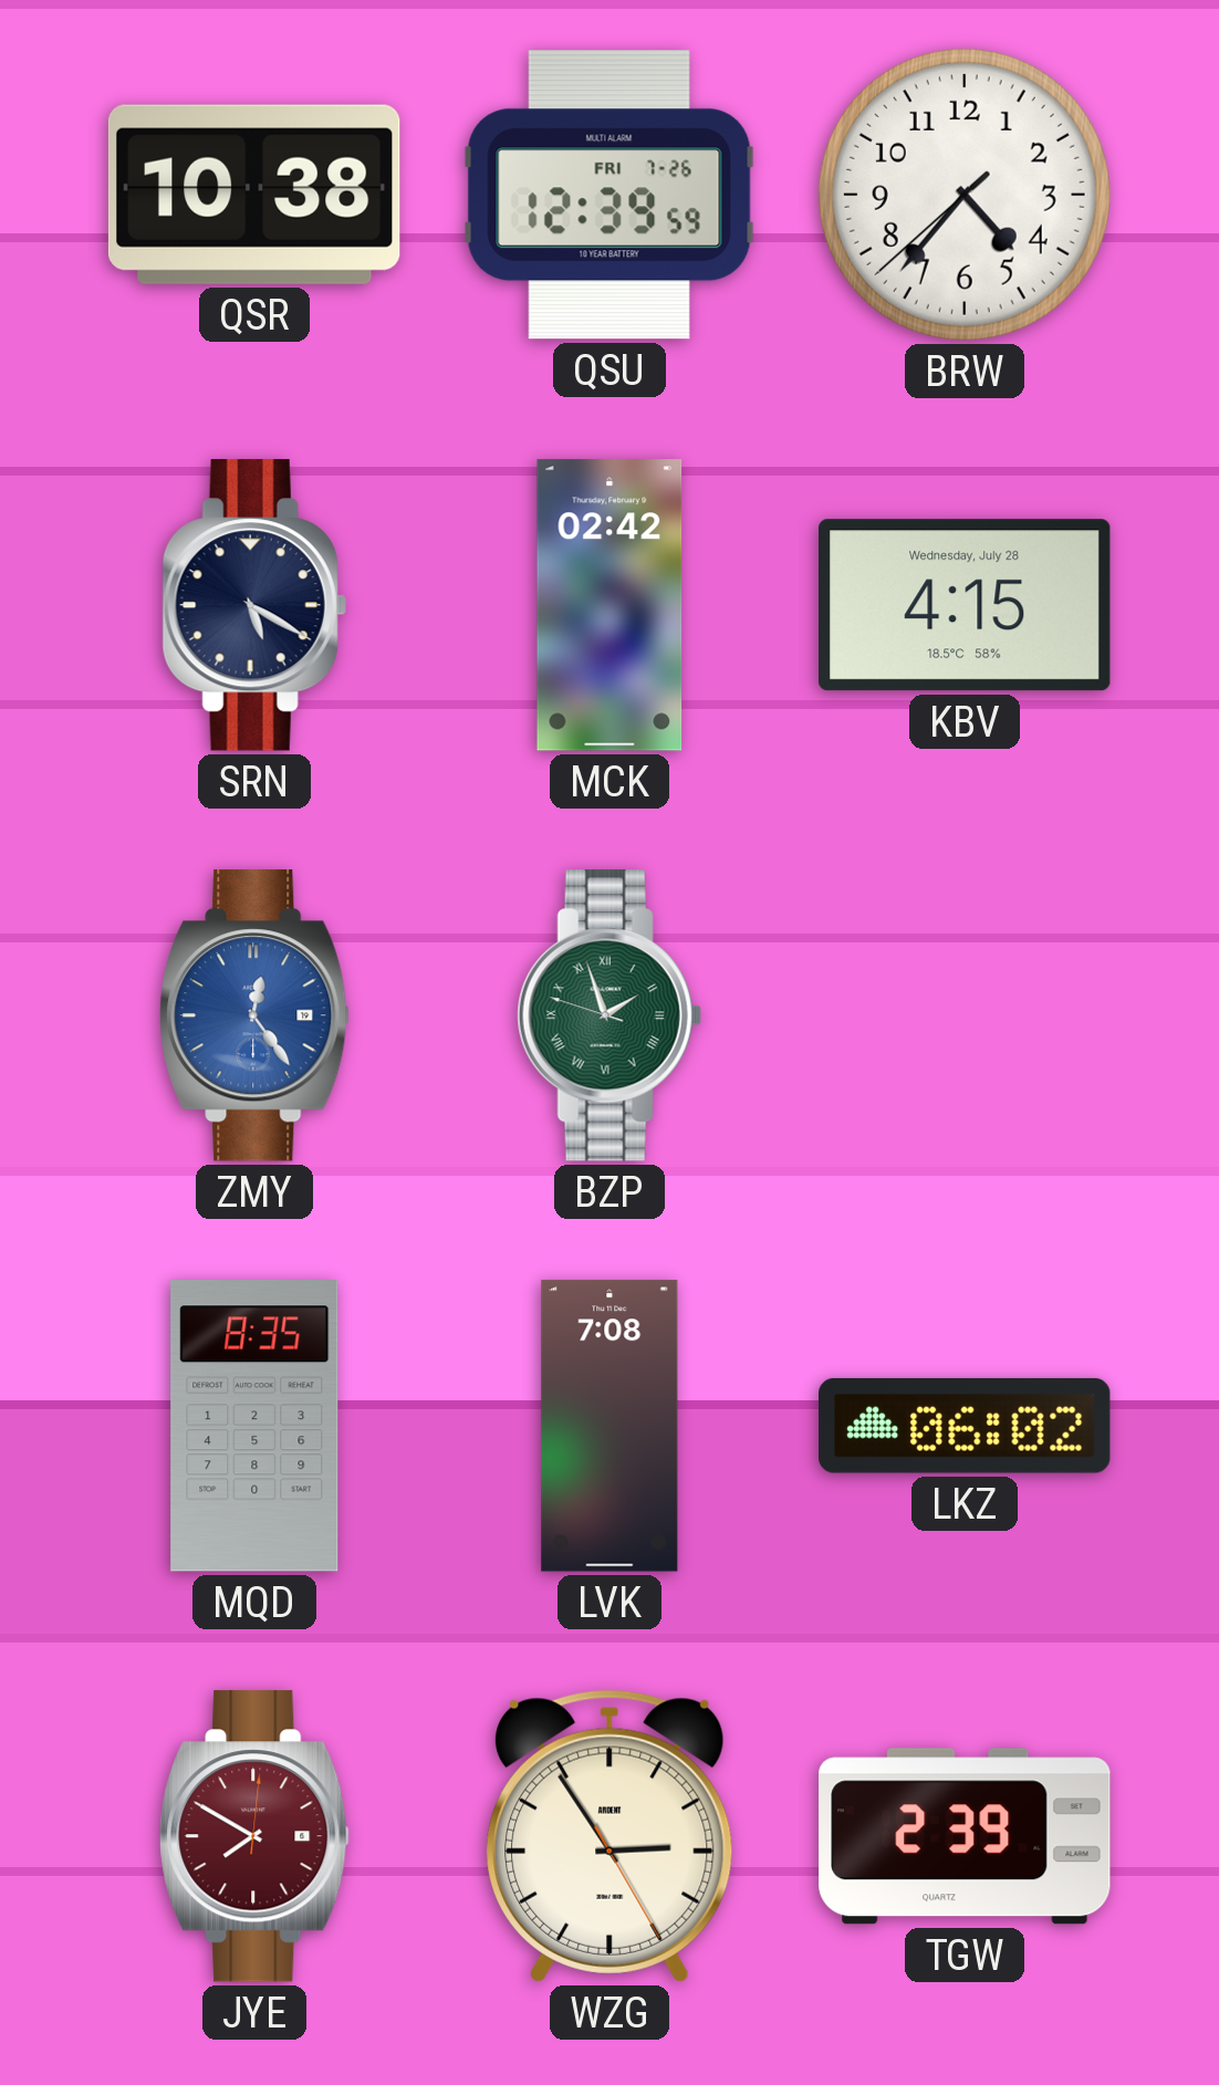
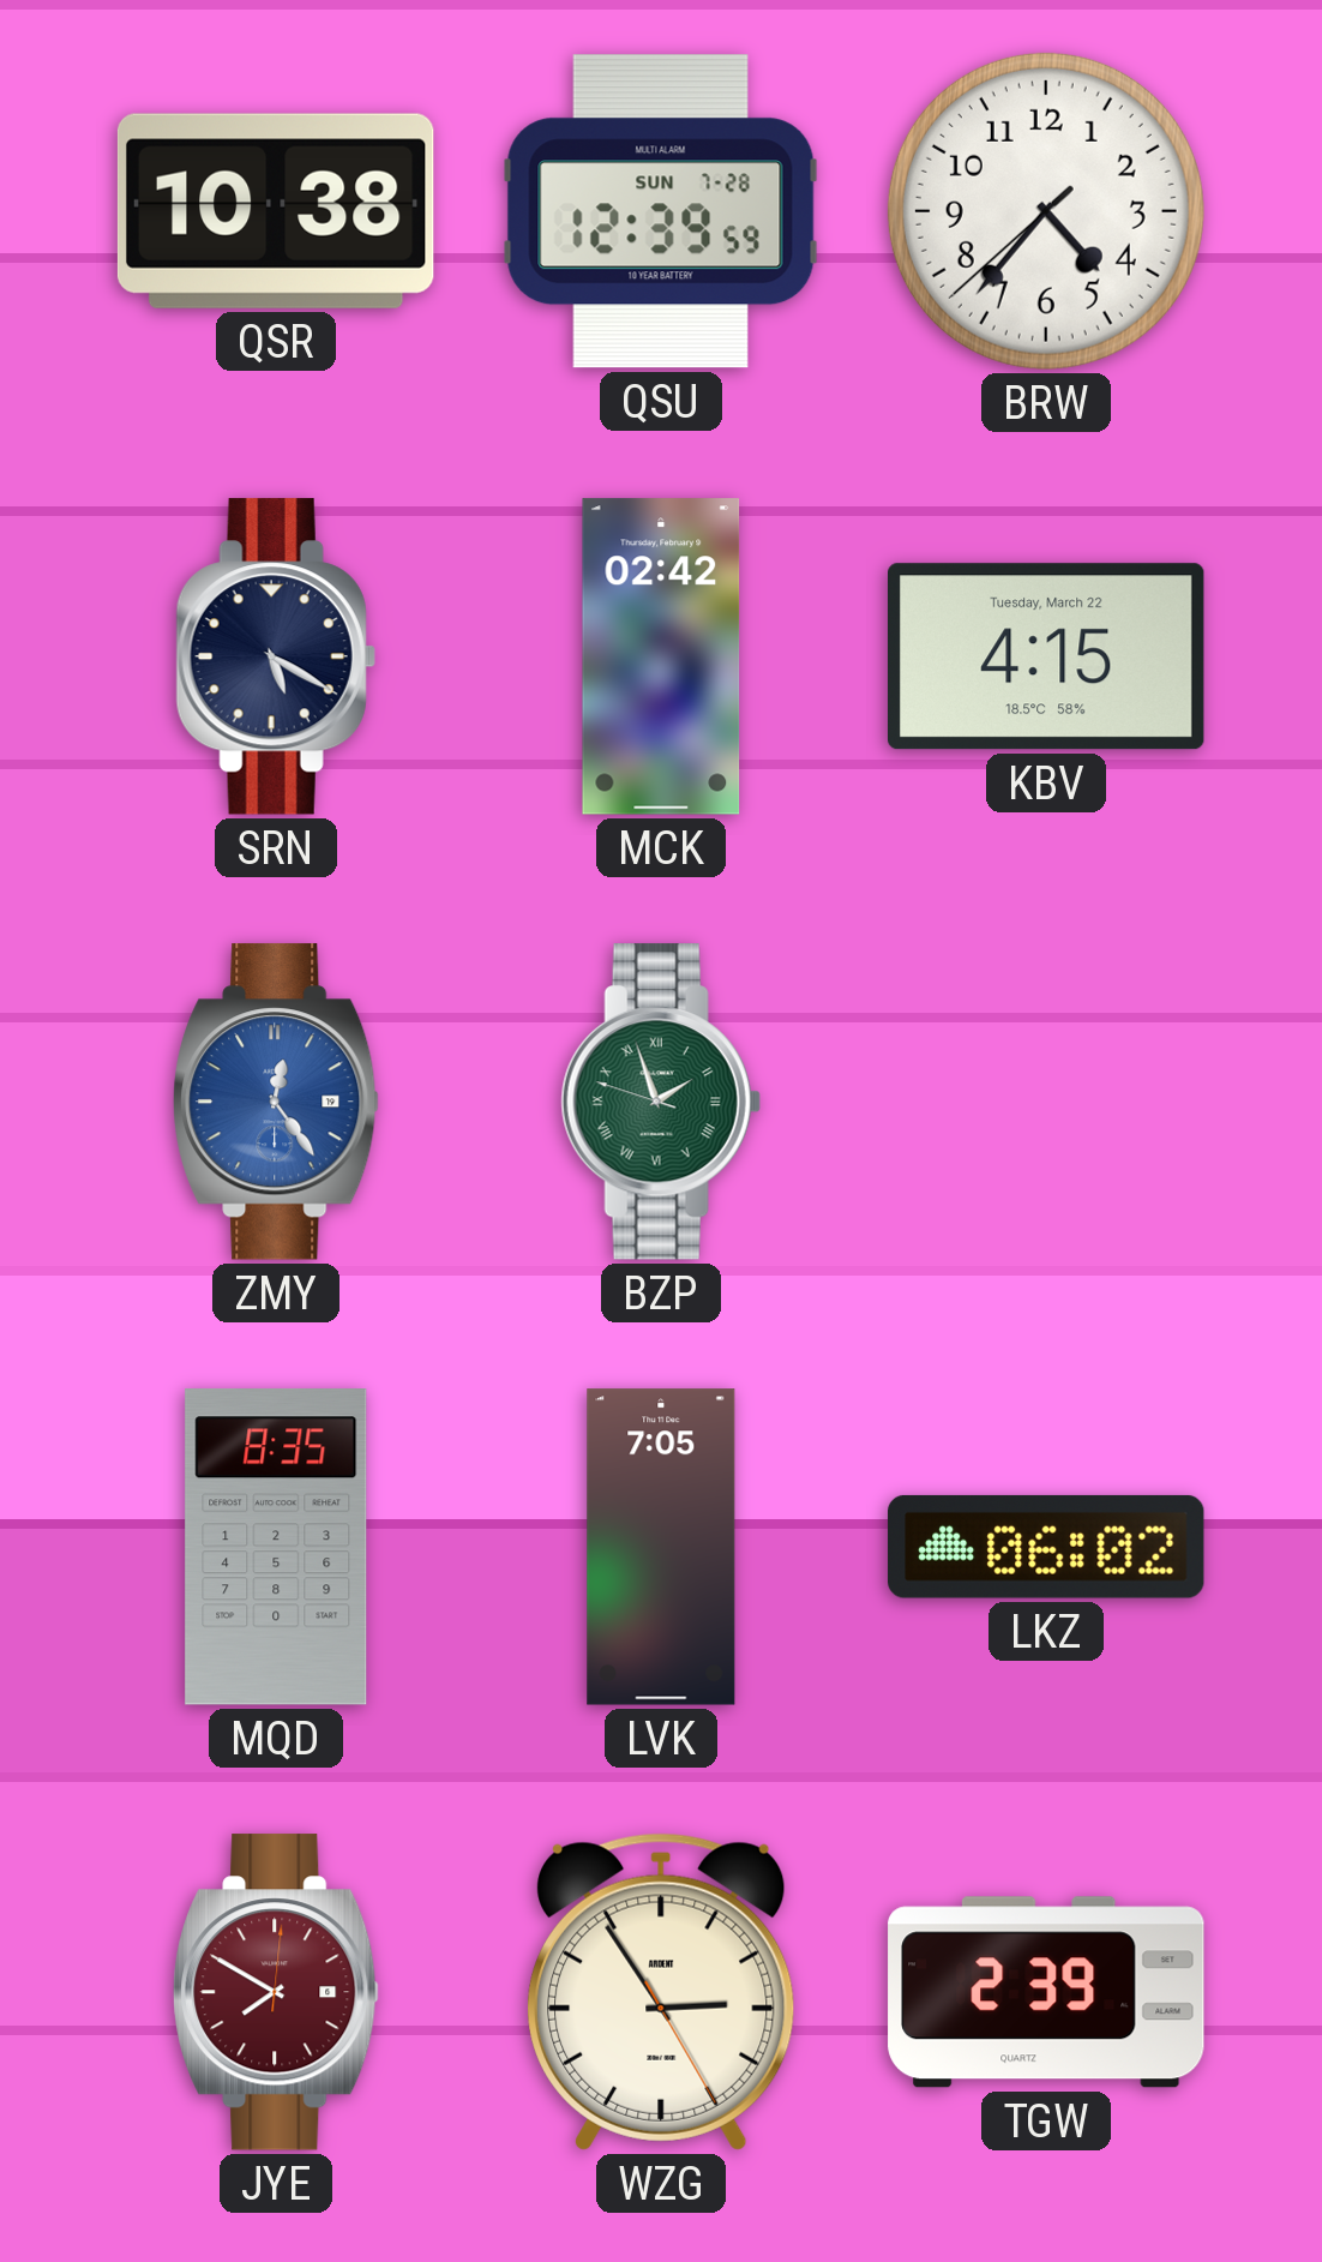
QSU date: FRI 7-26 -> SUN 7-28
KBV date: Wednesday, July 28 -> Tuesday, March 22
LVK: 7:08 -> 7:05
